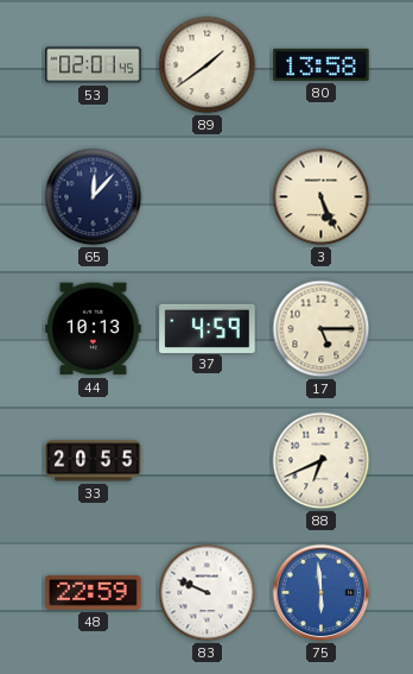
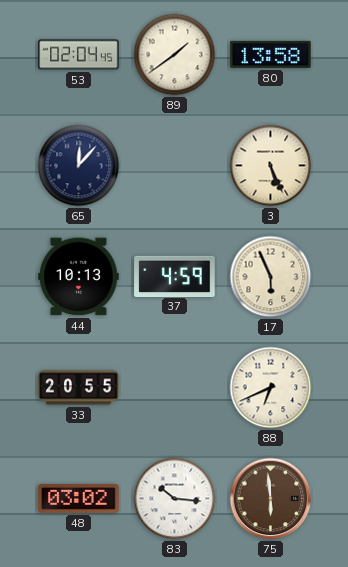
53: 02:01 -> 02:04
17: 5:15 -> 5:56
48: 22:59 -> 03:02
83: 9:49 -> 10:16
75 dial: blue -> brown
